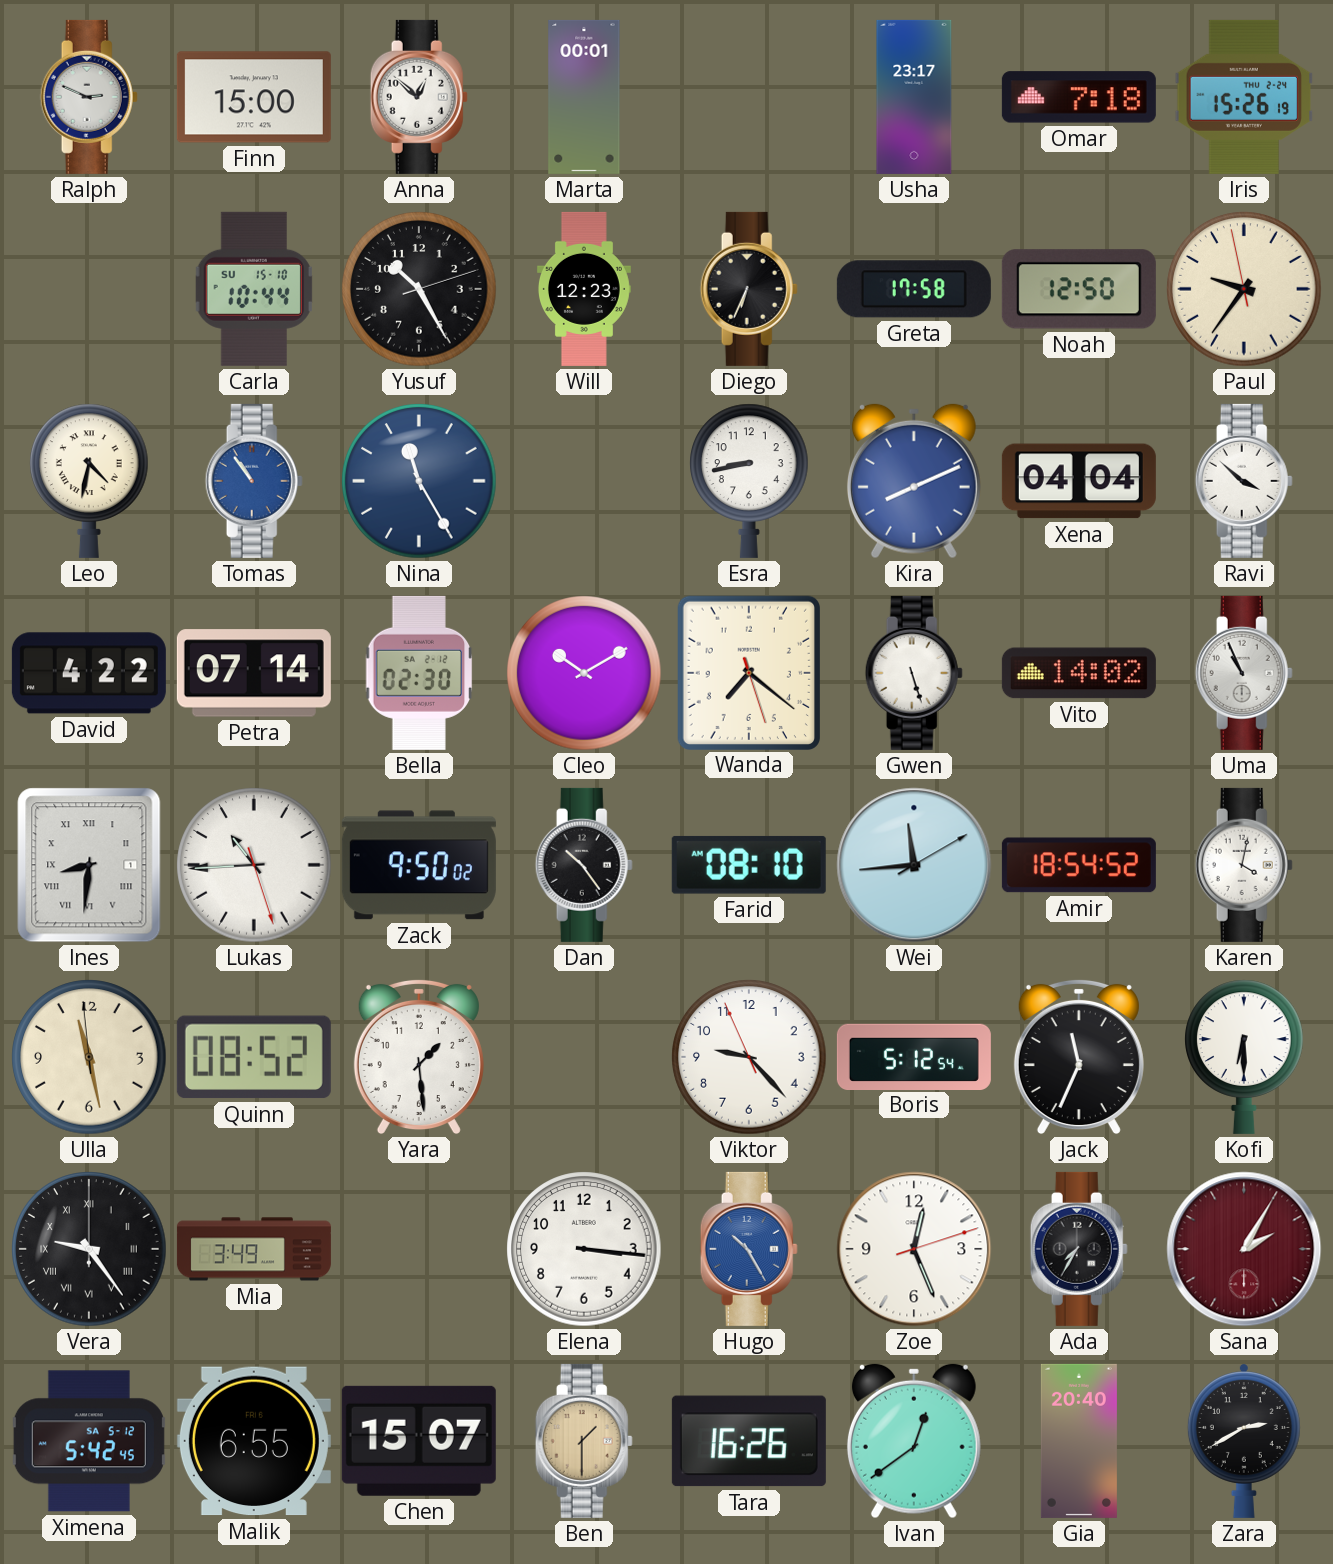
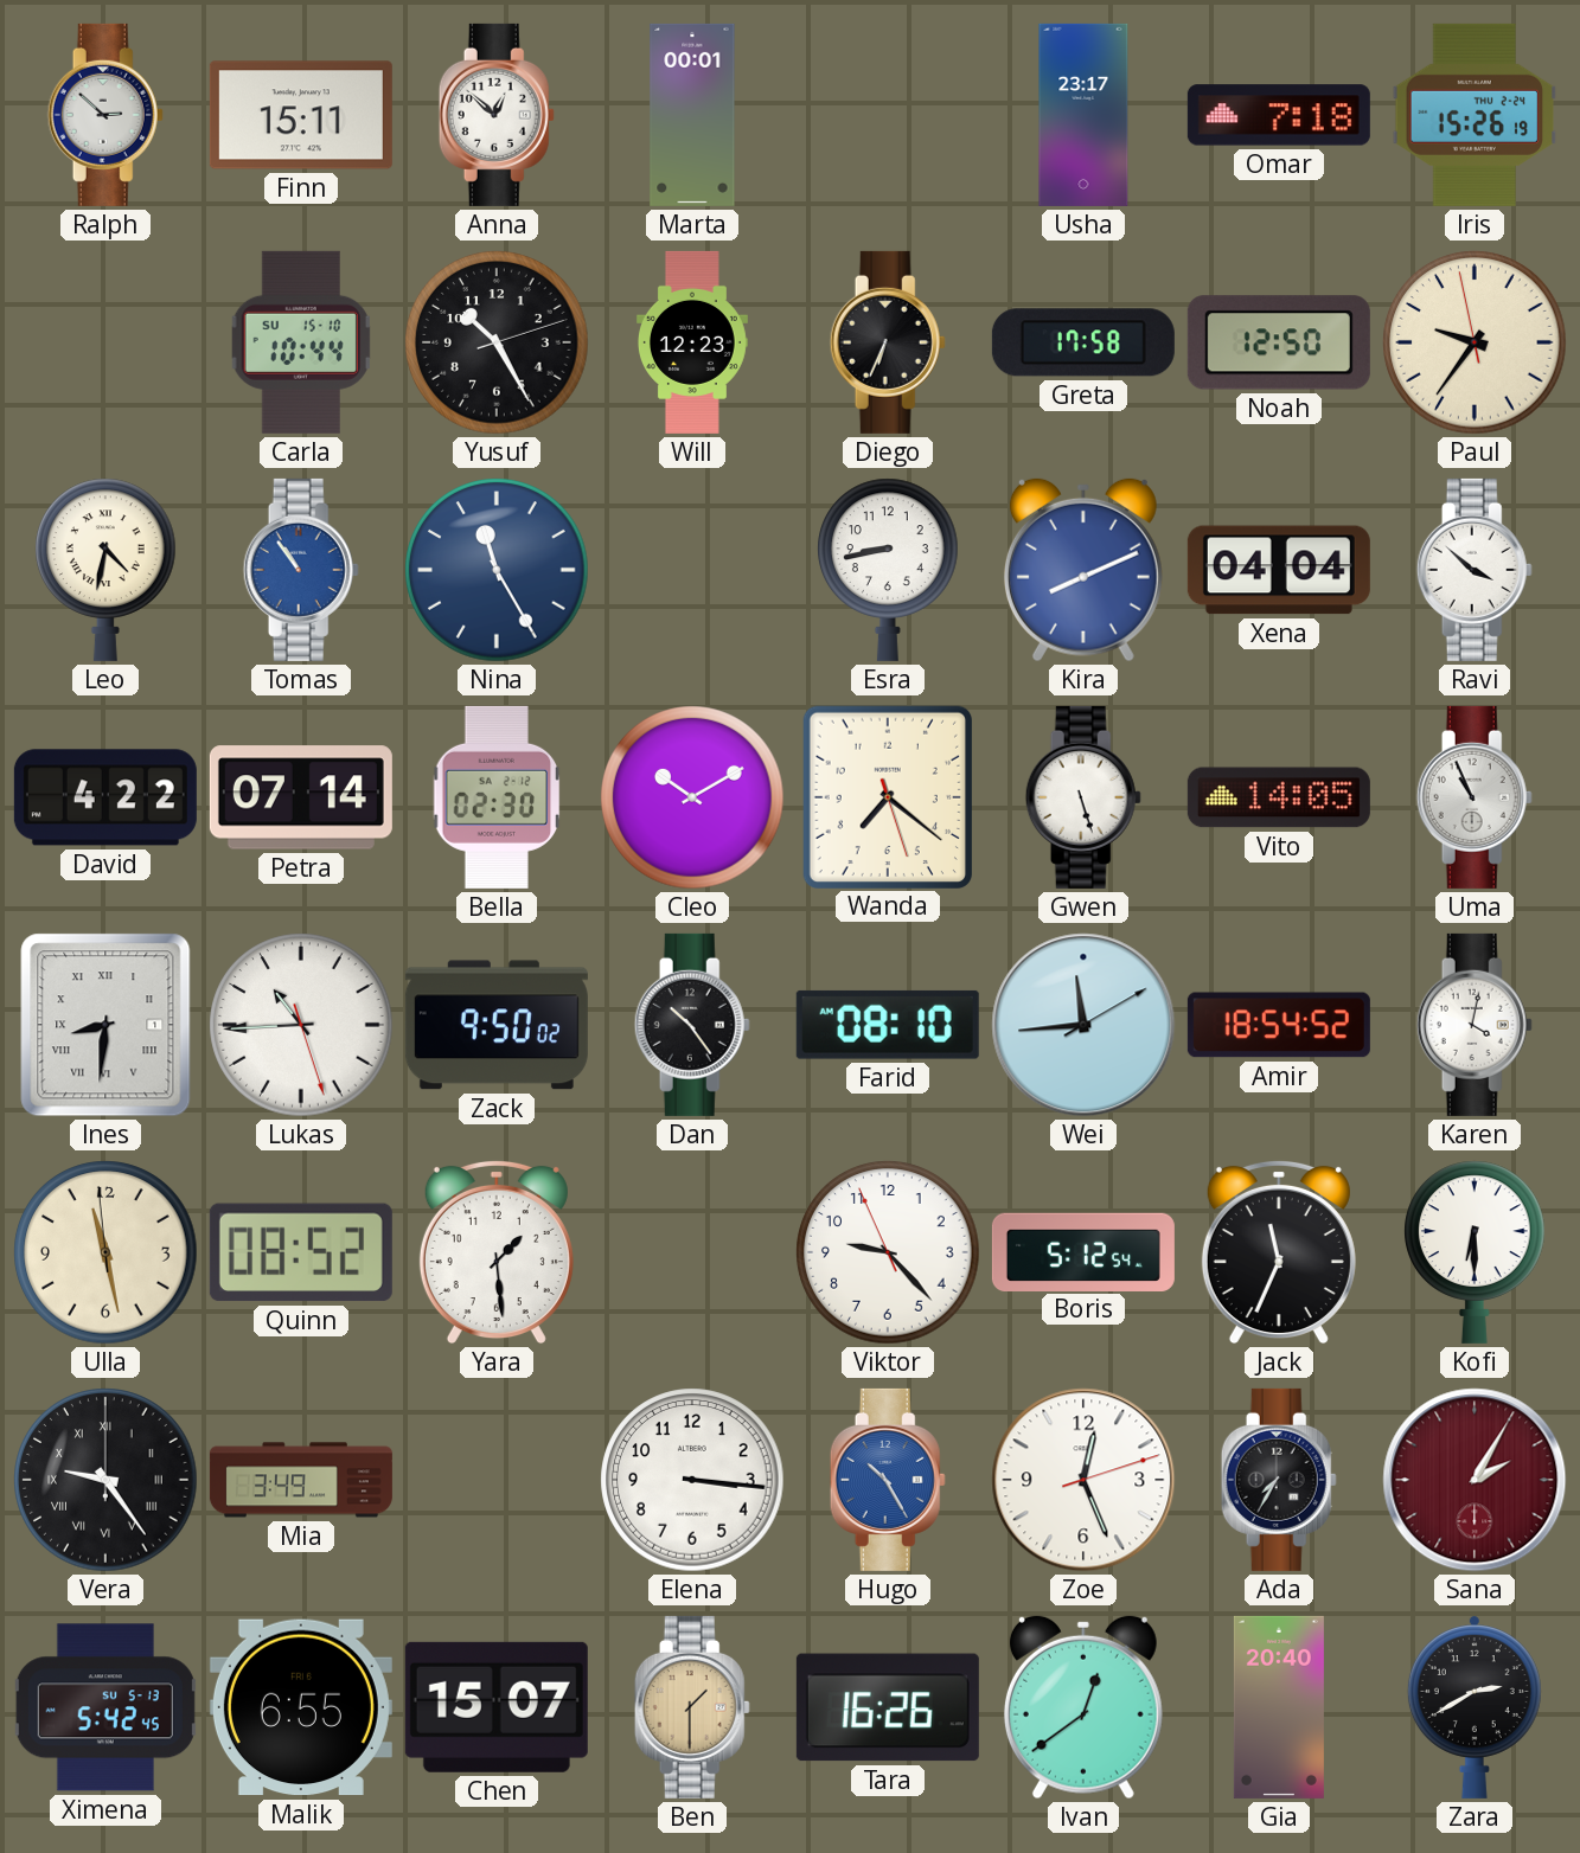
Ralph: 2:49 -> 2:52
Finn: 15:00 -> 15:11
Vito: 14:02 -> 14:05
Ximena date: SA 5-12 -> SU 5-13
